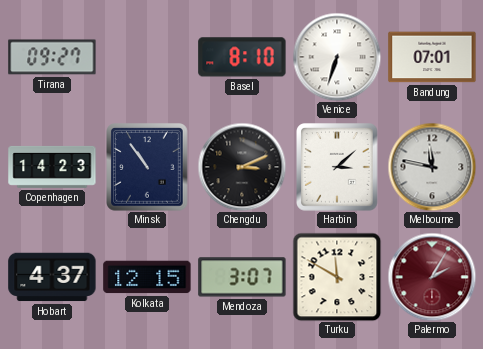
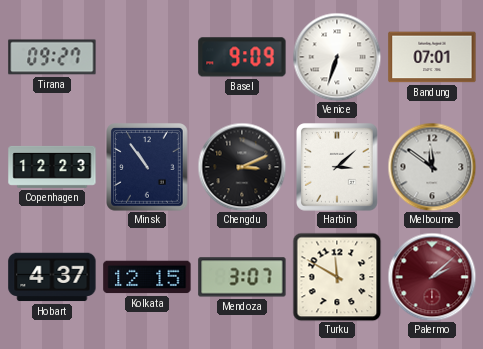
Basel: 8:10 -> 9:09
Copenhagen: 14:23 -> 12:23
Melbourne: 11:47 -> 11:51
Palermo: 2:05 -> 2:08
